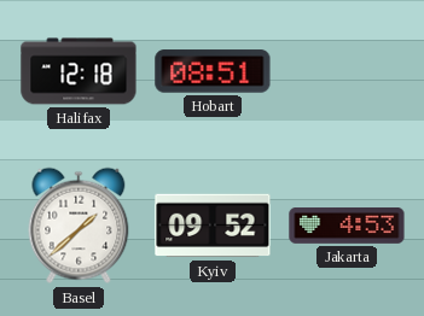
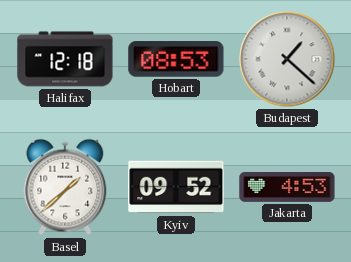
Hobart: 08:51 -> 08:53
Budapest: none -> 1:22
